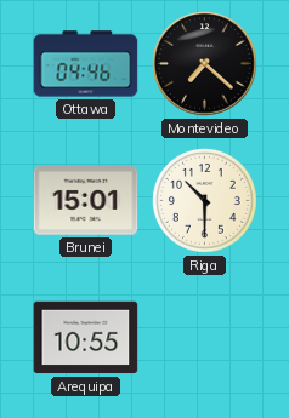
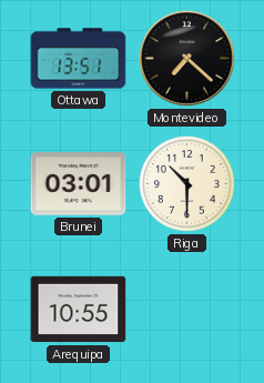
Ottawa: 04:46 -> 13:51
Brunei: 15:01 -> 03:01
